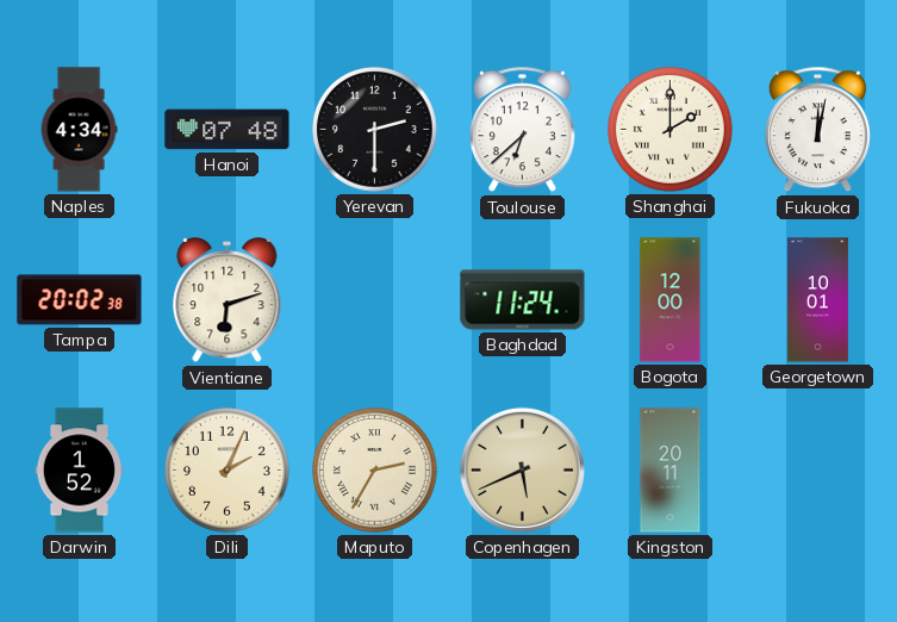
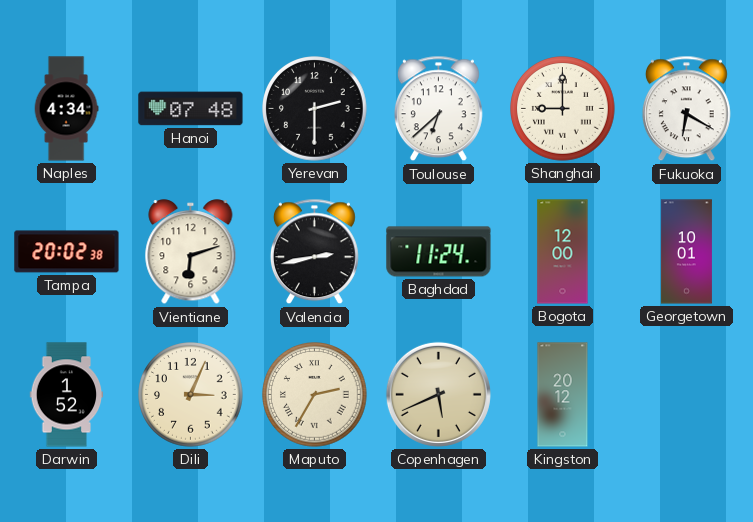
Shanghai: 2:00 -> 9:00
Fukuoka: 12:02 -> 6:20
Valencia: none -> 2:43
Dili: 2:04 -> 3:04
Kingston: 20:11 -> 20:12
